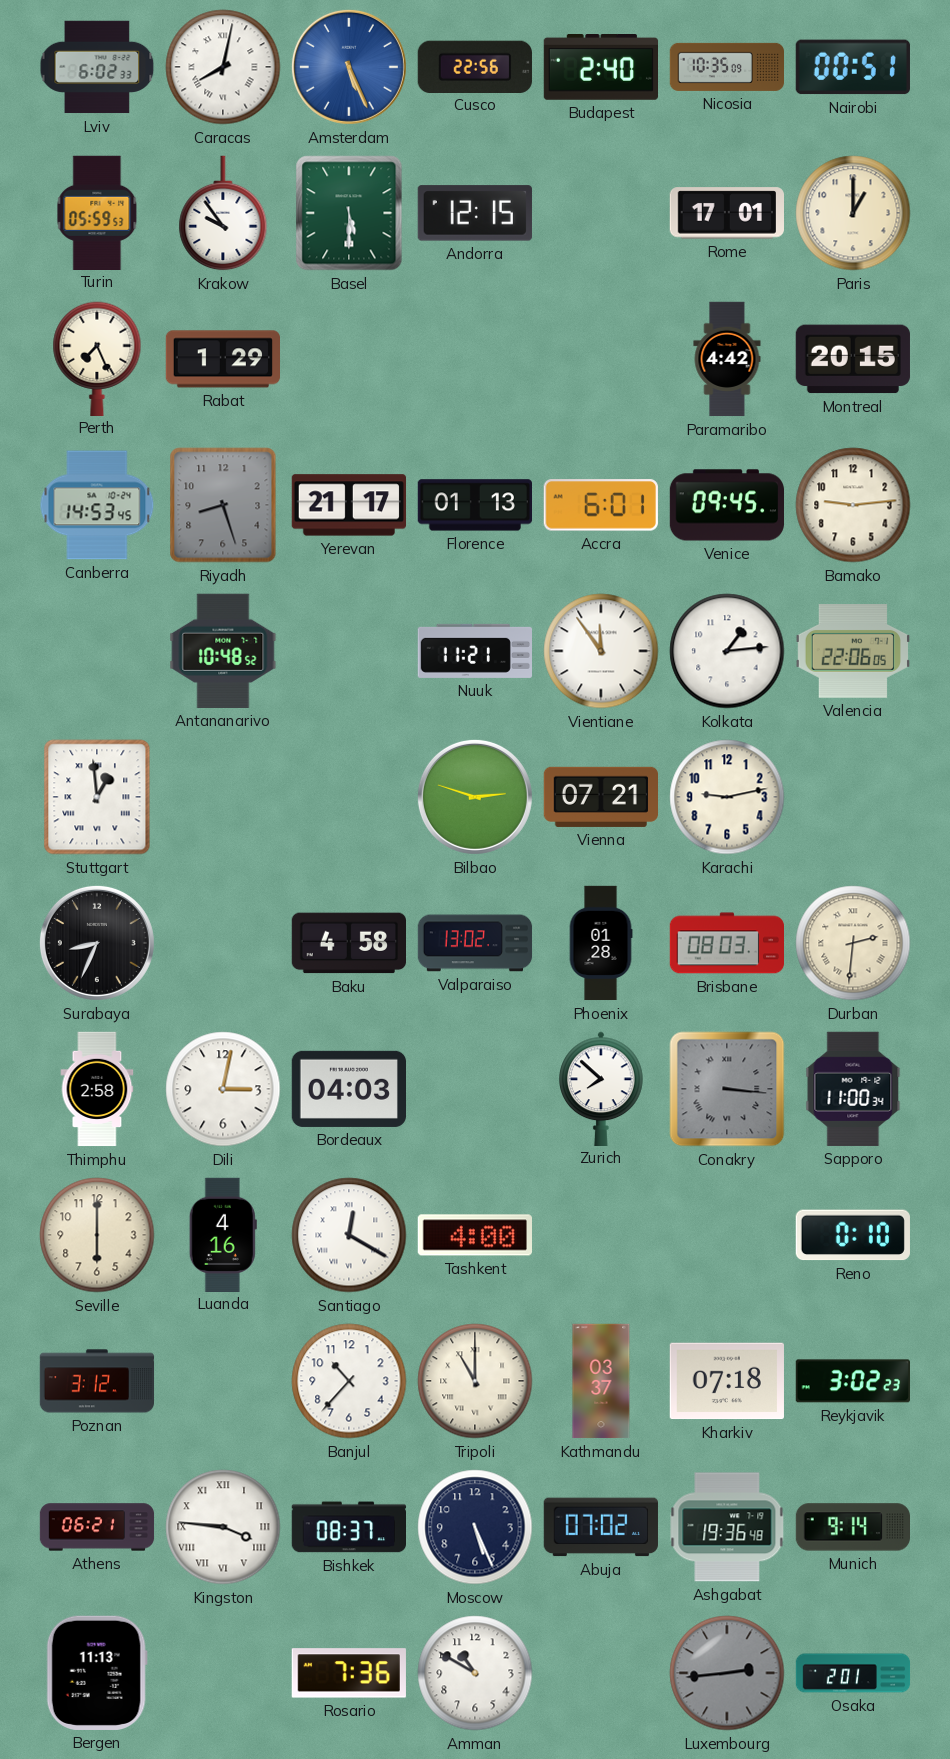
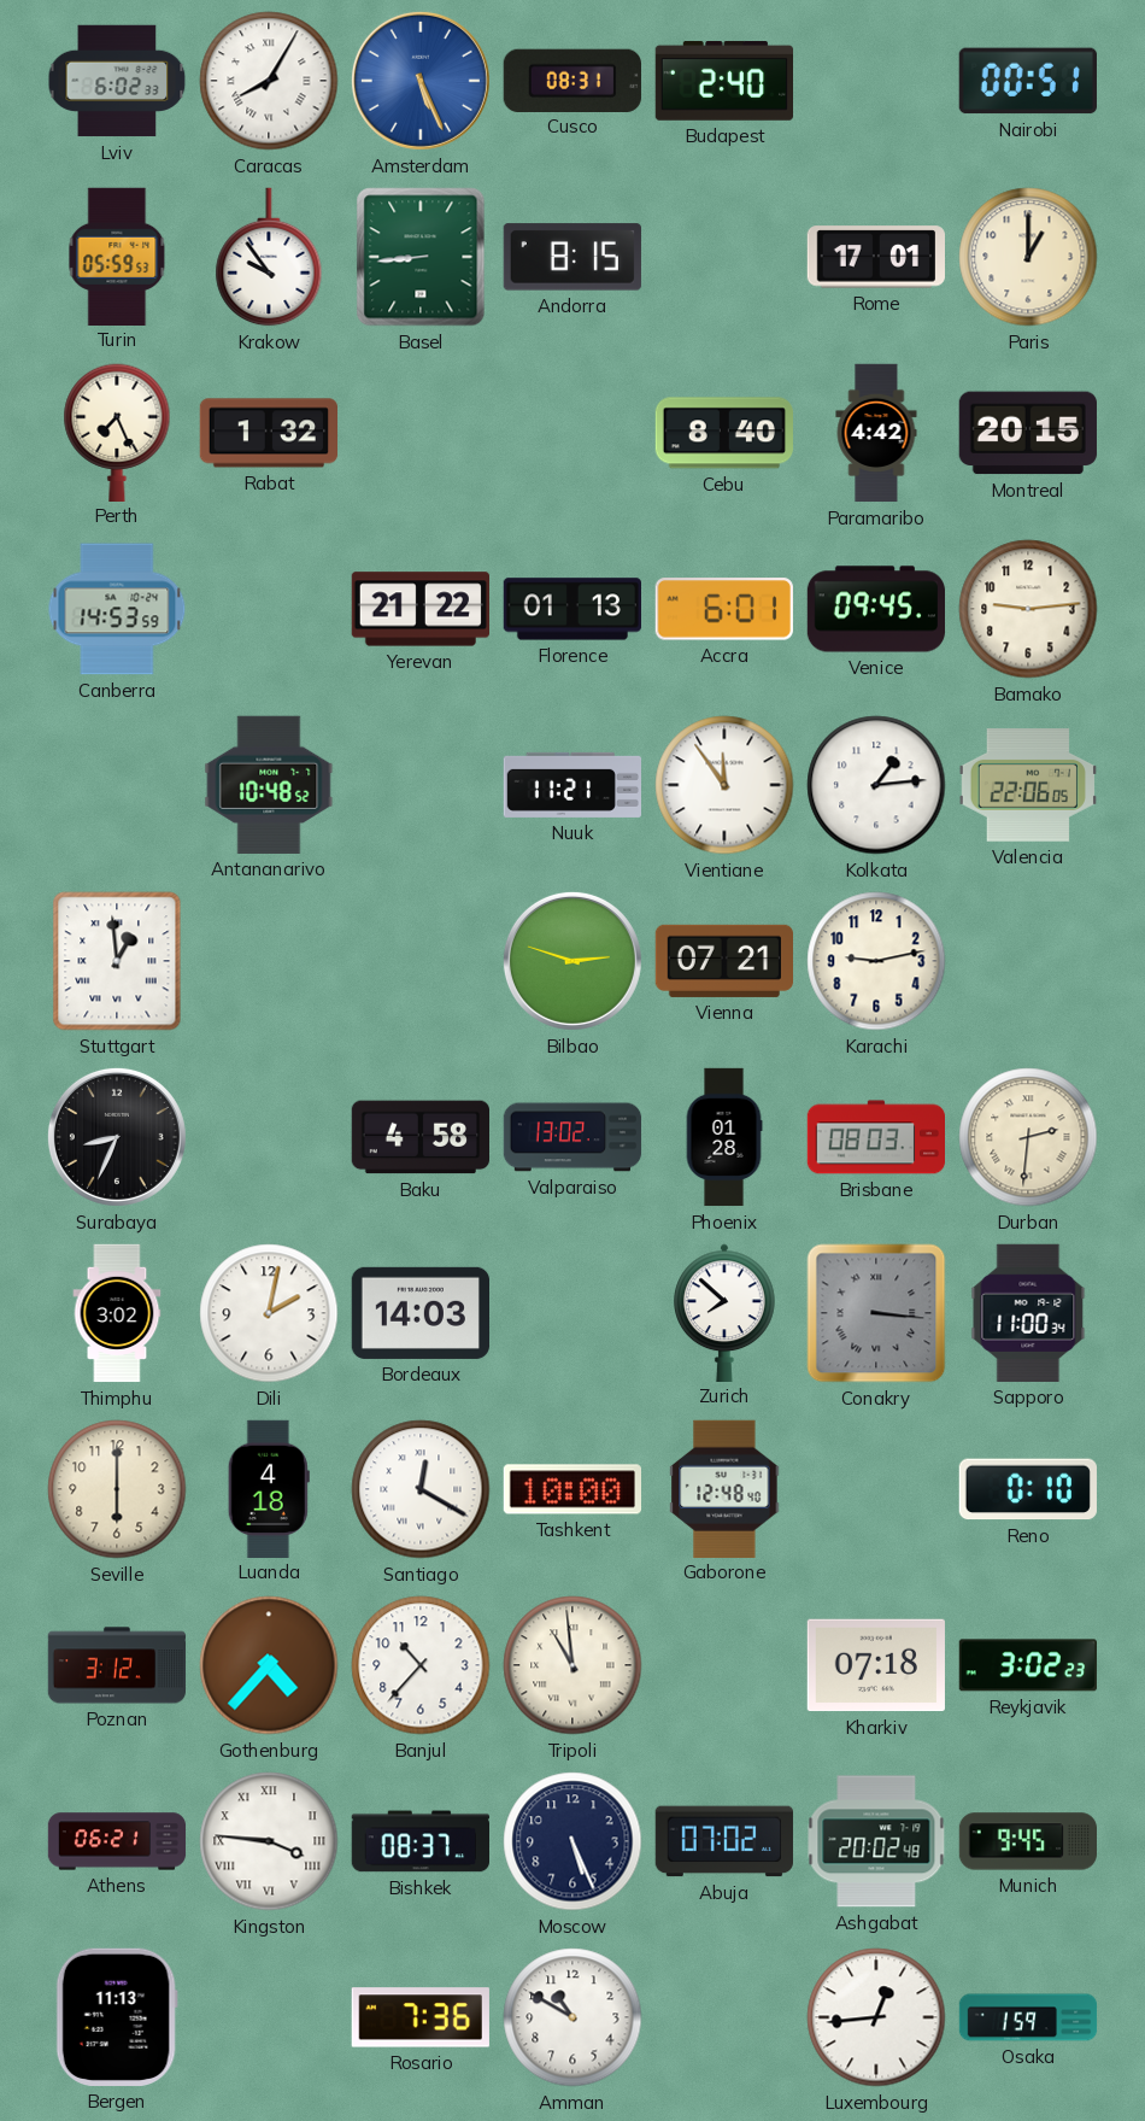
Caracas: 8:02 -> 8:05
Cusco: 22:56 -> 08:31
Nicosia: 10:35 -> none
Basel: 5:30 -> 8:44
Andorra: 12:15 -> 8:15
Rabat: 1:29 -> 1:32
Cebu: none -> 8:40
Canberra: 14:53:45 -> 14:53:59
Riyadh: 8:27 -> none
Yerevan: 21:17 -> 21:22
Thimphu: 2:58 -> 3:02
Dili: 3:02 -> 2:02
Bordeaux: 04:03 -> 14:03
Luanda: 4:16 -> 4:18
Tashkent: 4:00 -> 10:00
Gaborone: none -> 12:48
Gothenburg: none -> 4:37
Tripoli: 11:00 -> 10:59
Kathmandu: 03:37 -> none
Ashgabat: 19:36 -> 20:02
Munich: 9:14 -> 9:45
Luxembourg: 2:44 -> 12:44
Luxembourg dial: grey -> white
Osaka: 2:01 -> 1:59
